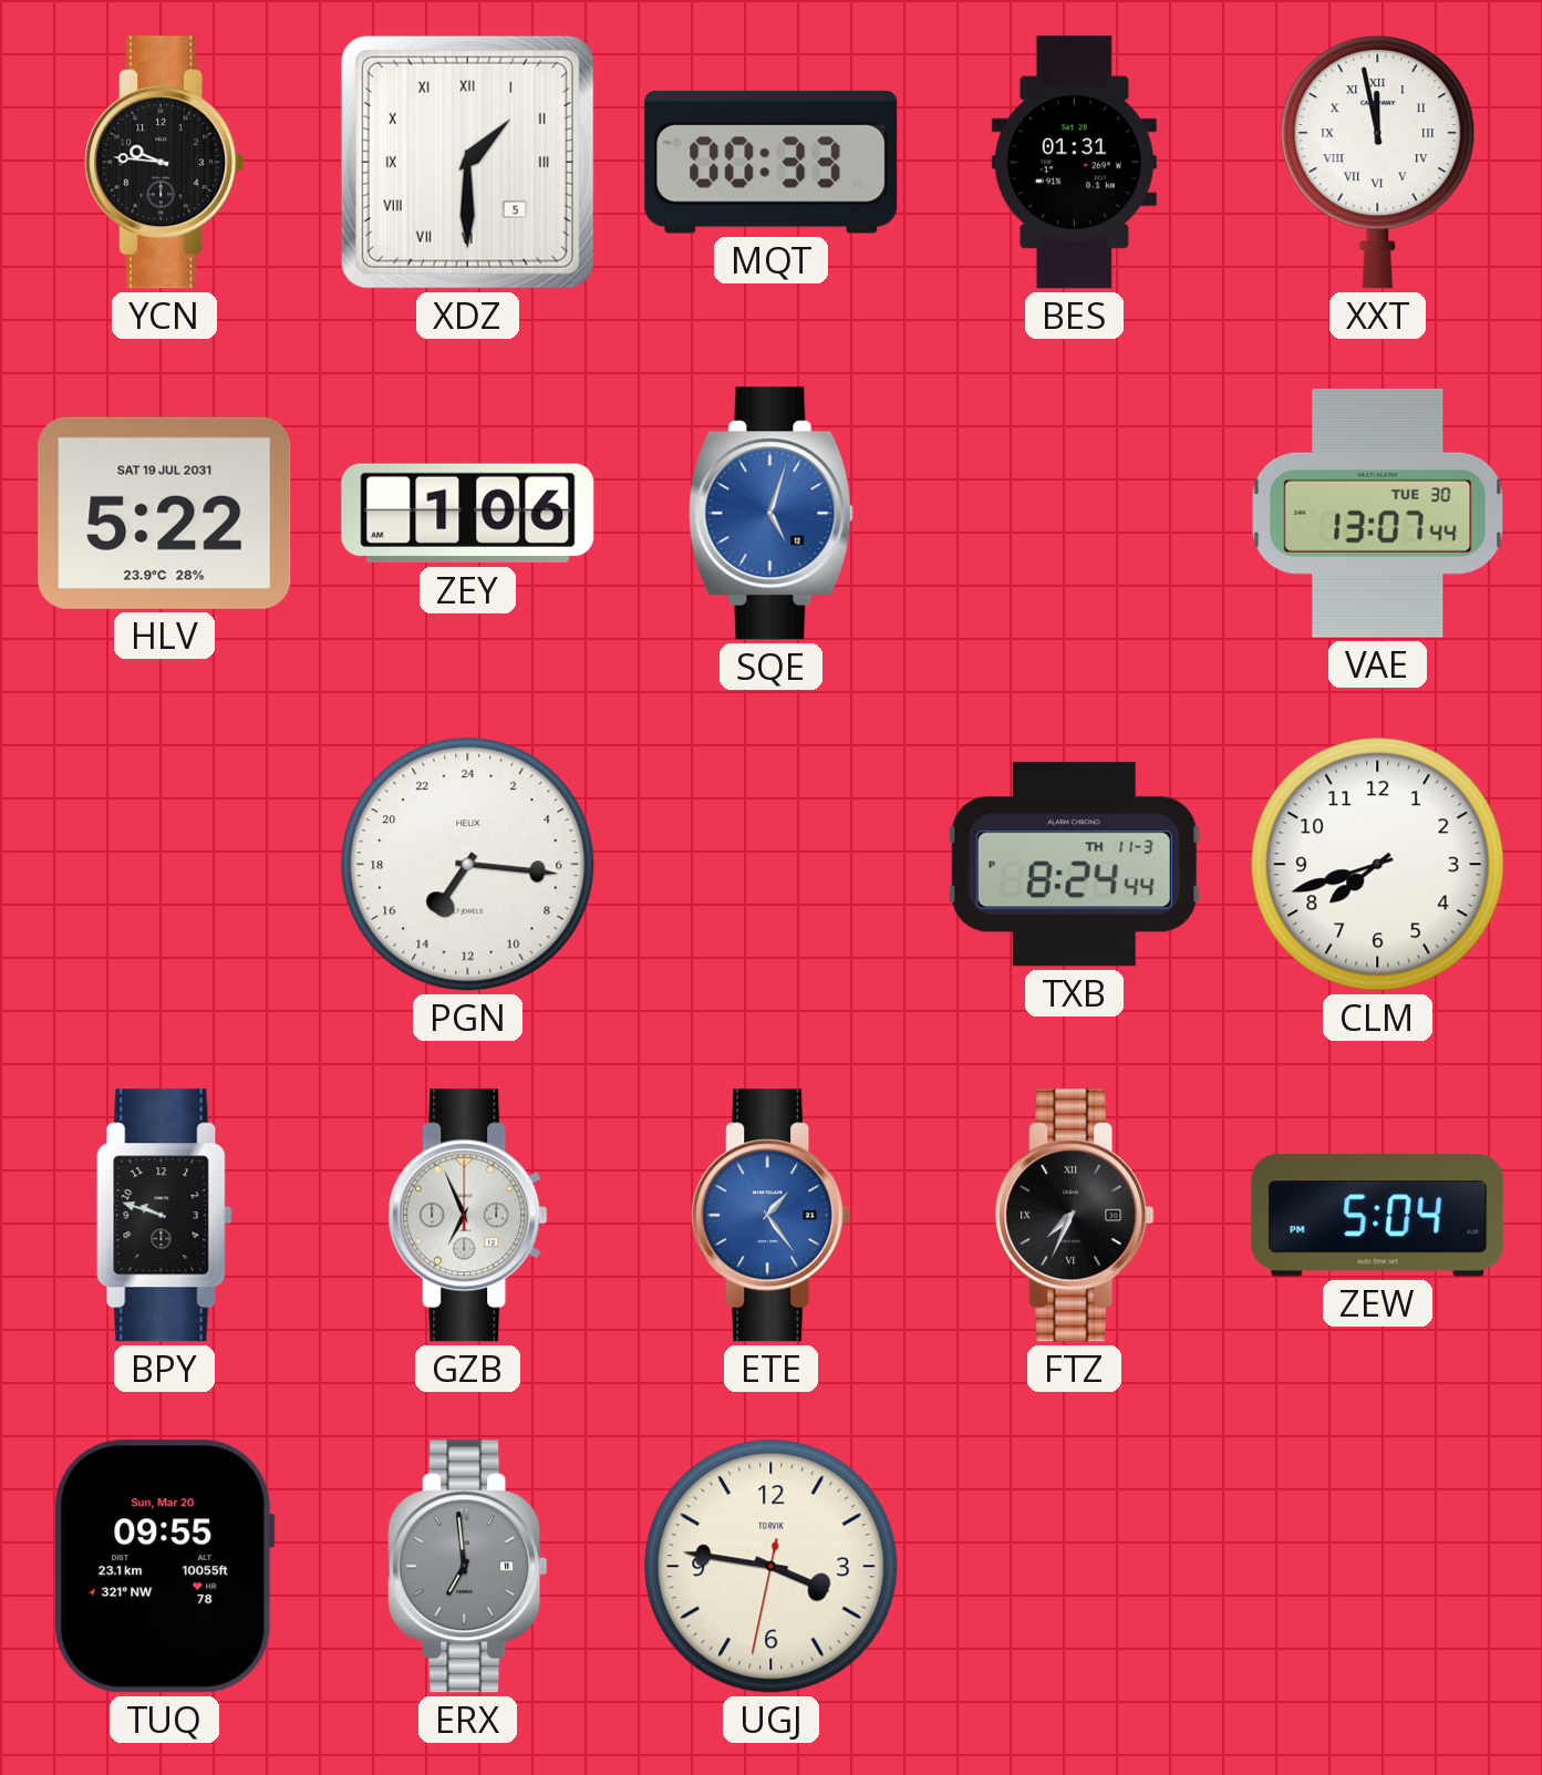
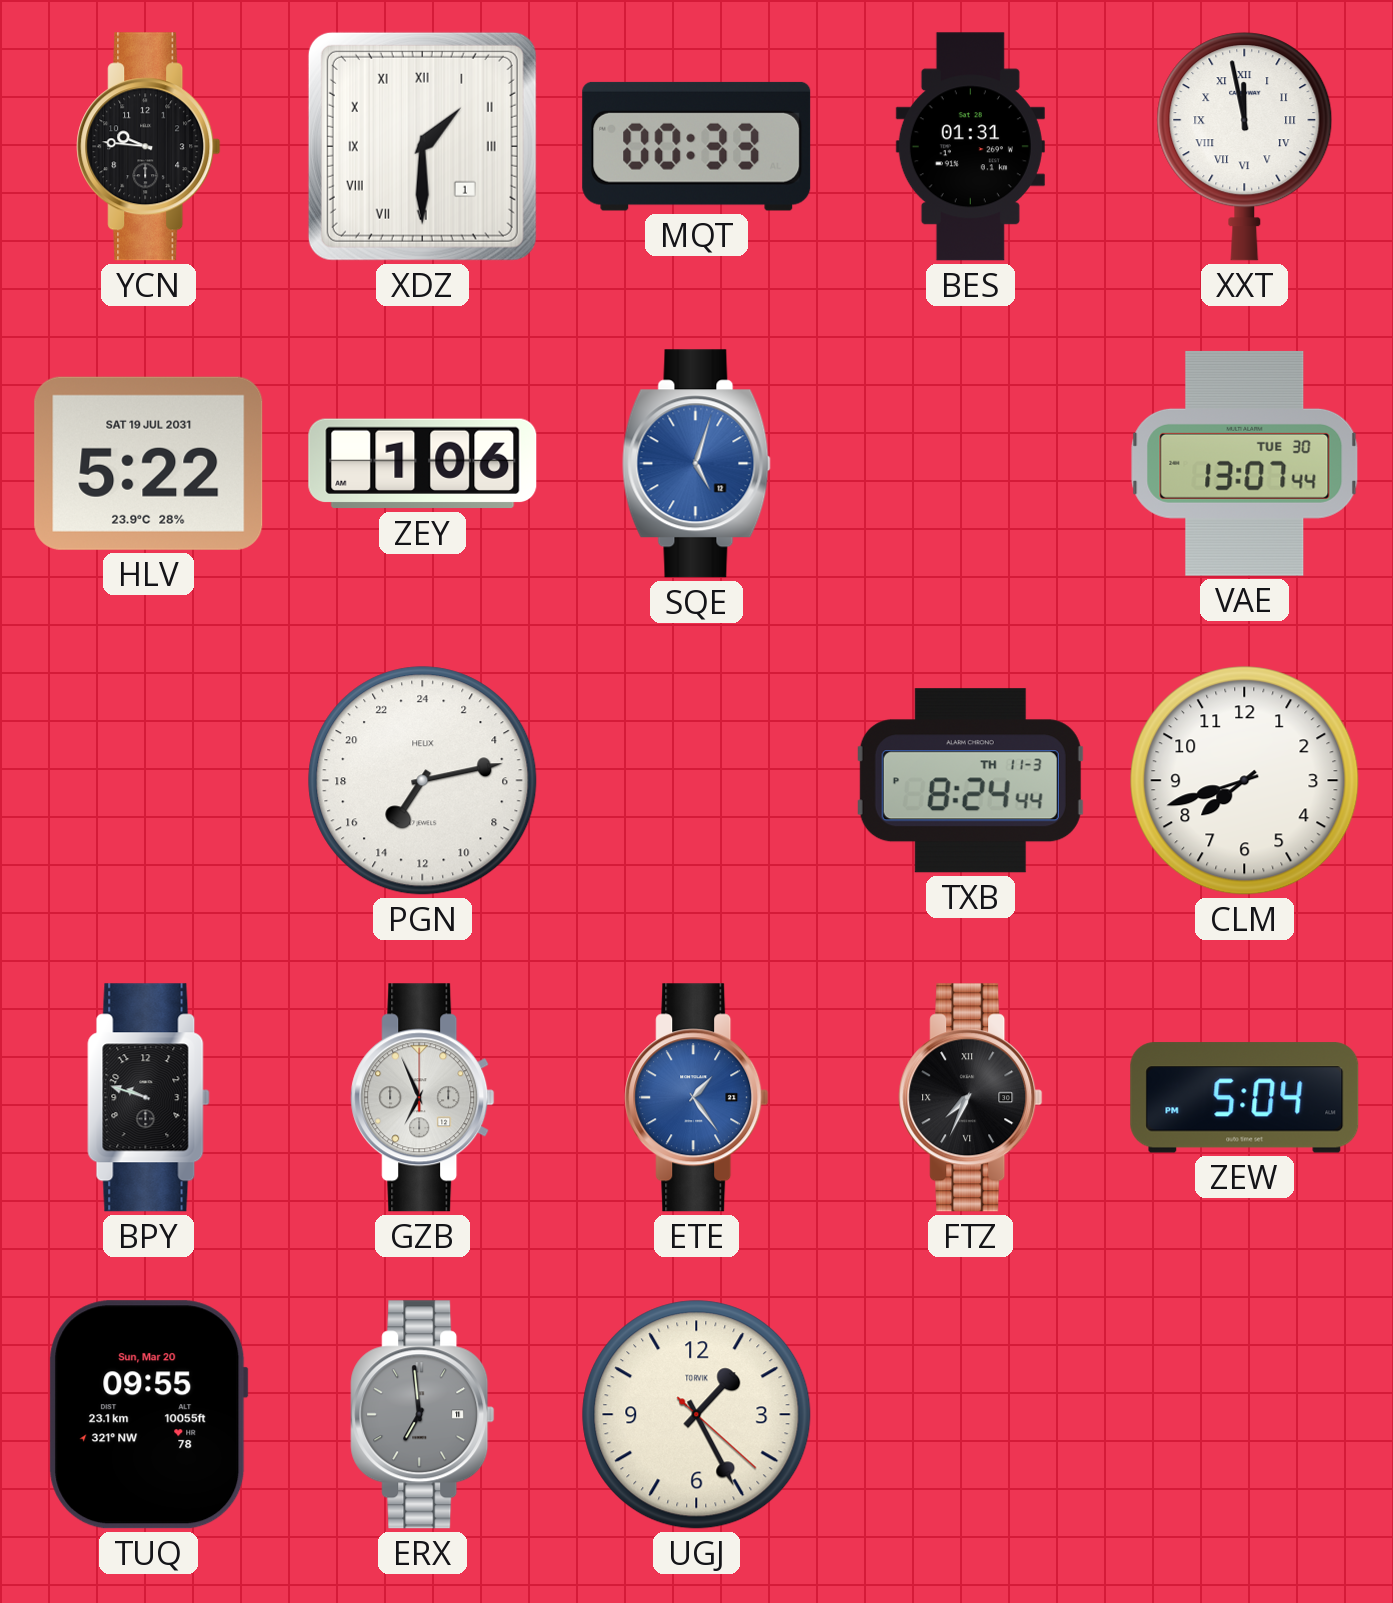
XDZ date: 5 -> 1
PGN: 14:16 -> 14:13
UGJ: 3:46 -> 1:25
